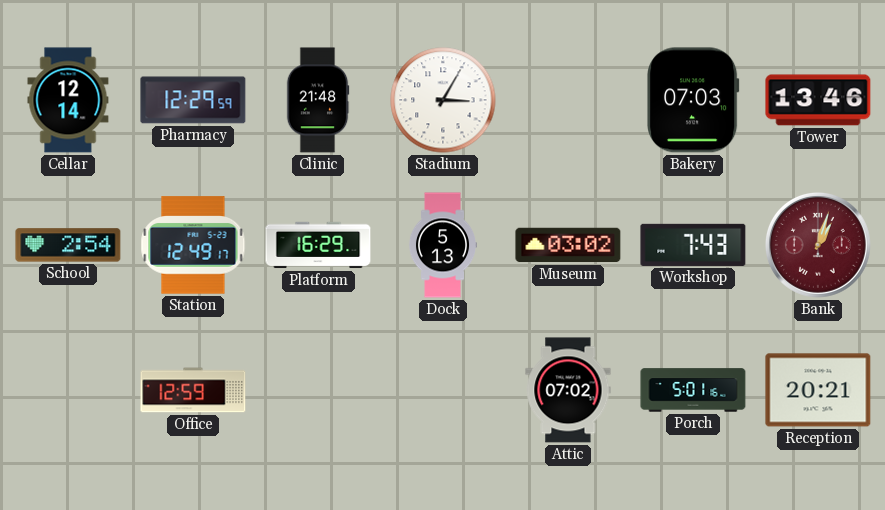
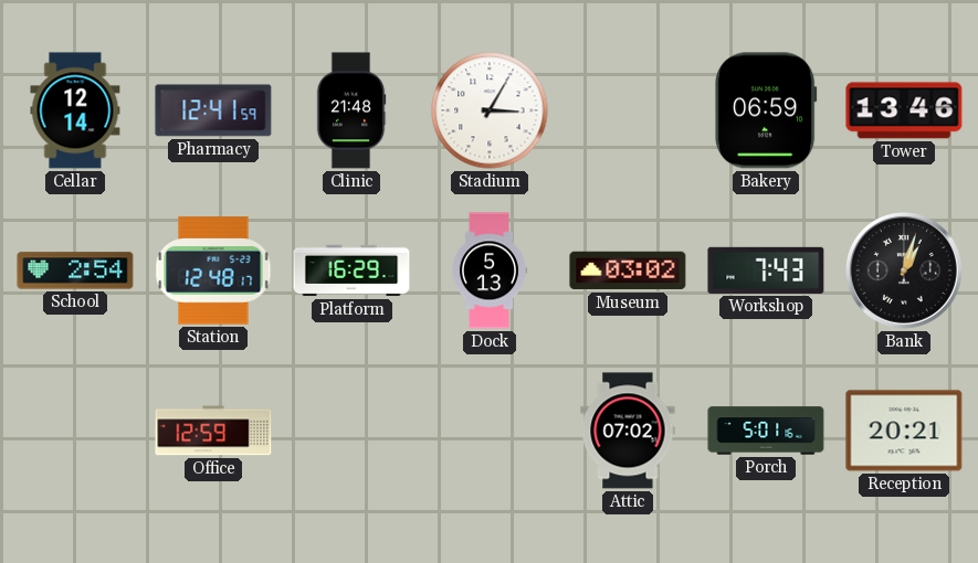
Pharmacy: 12:29 -> 12:41
Bakery: 07:03 -> 06:59
Station: 12:49 -> 12:48
Bank dial: burgundy -> black
